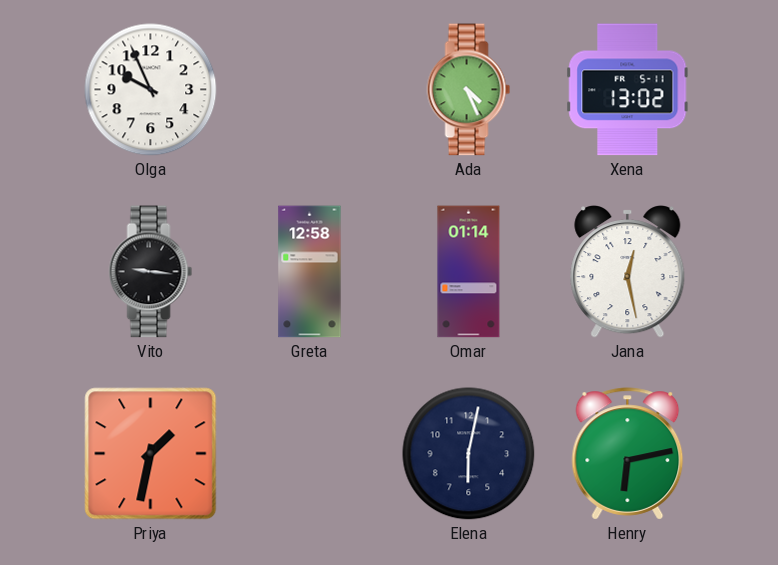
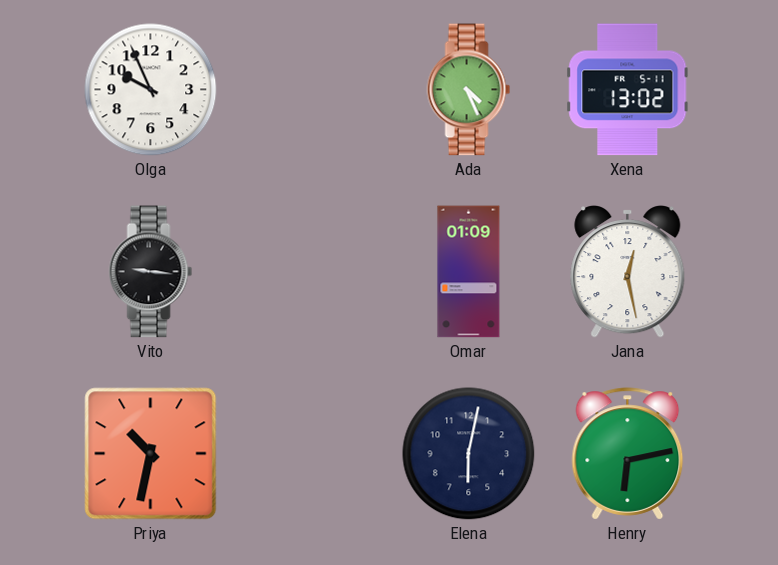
Greta: 12:58 -> none
Omar: 01:14 -> 01:09
Priya: 1:32 -> 10:32
